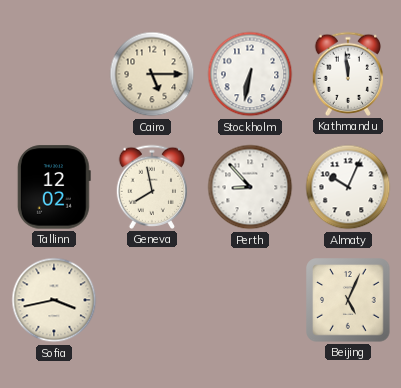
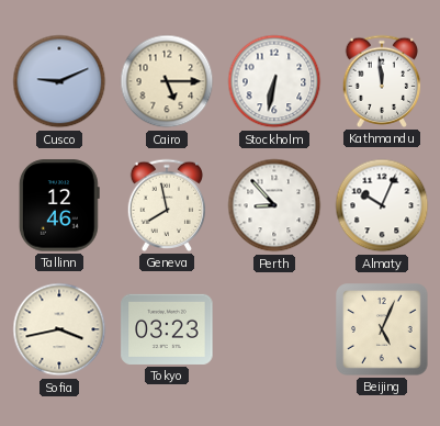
Cusco: none -> 9:11
Tallinn: 12:02 -> 12:46
Tokyo: none -> 03:23
